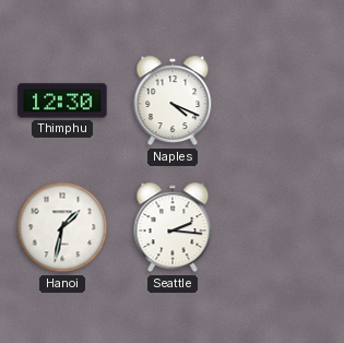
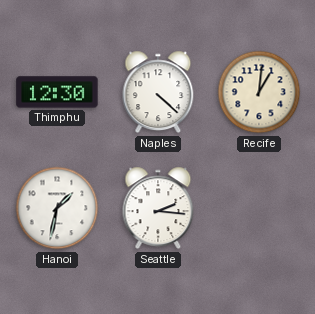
Naples: 4:19 -> 4:22
Recife: none -> 1:01
